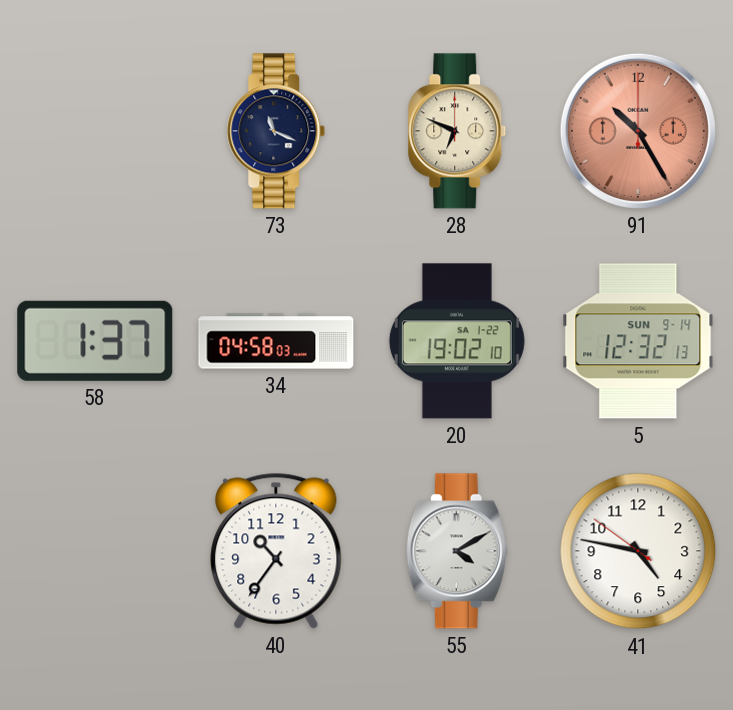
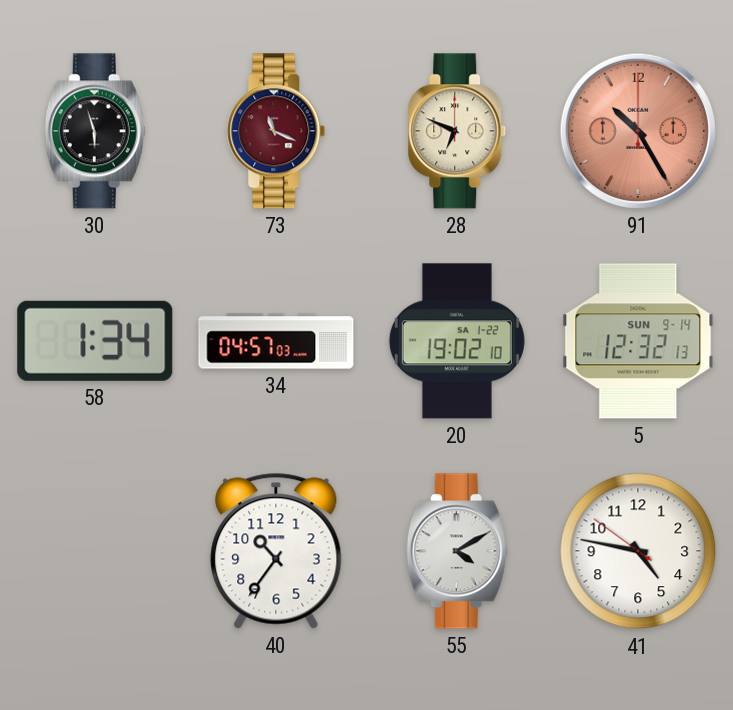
30: none -> 5:57
73 dial: navy -> burgundy
58: 1:37 -> 1:34
34: 04:58 -> 04:57
